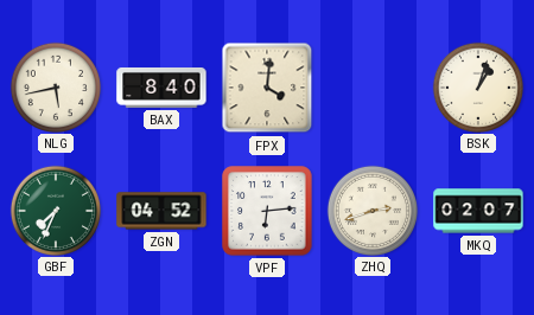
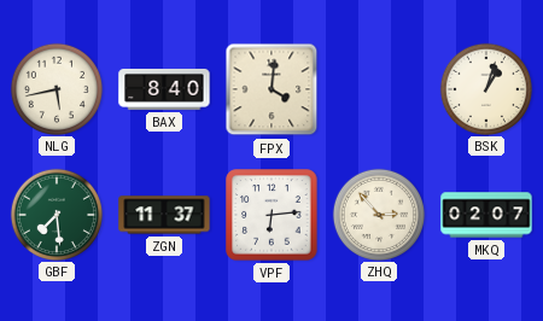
GBF: 7:34 -> 7:29
ZGN: 04:52 -> 11:37
ZHQ: 2:42 -> 2:53
